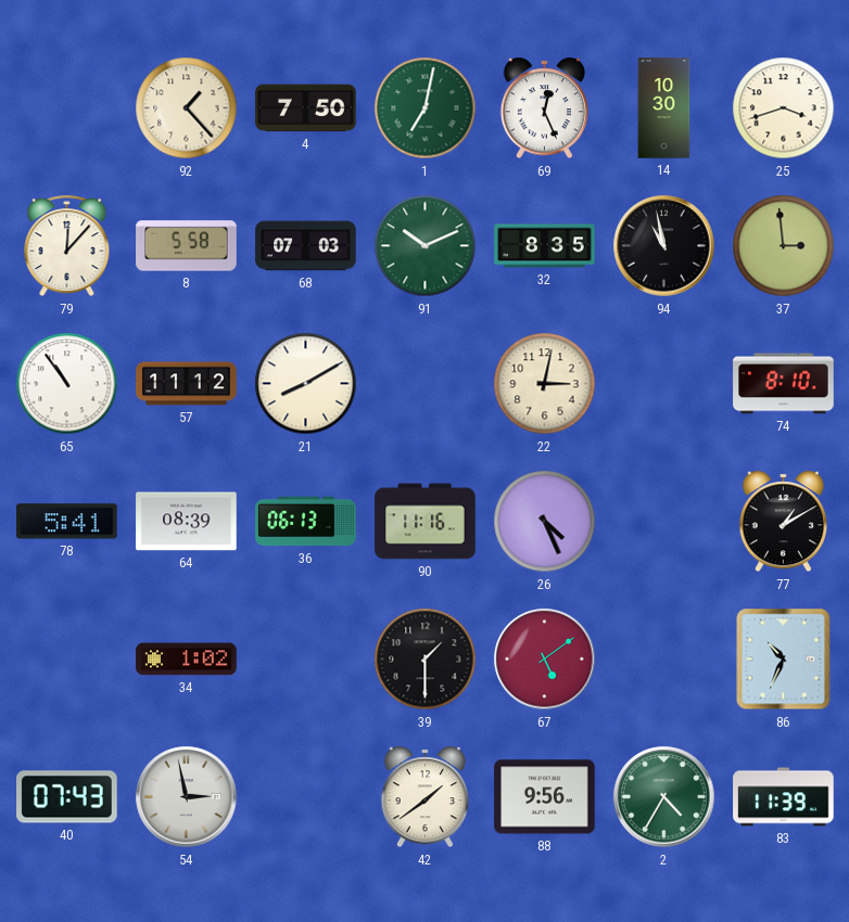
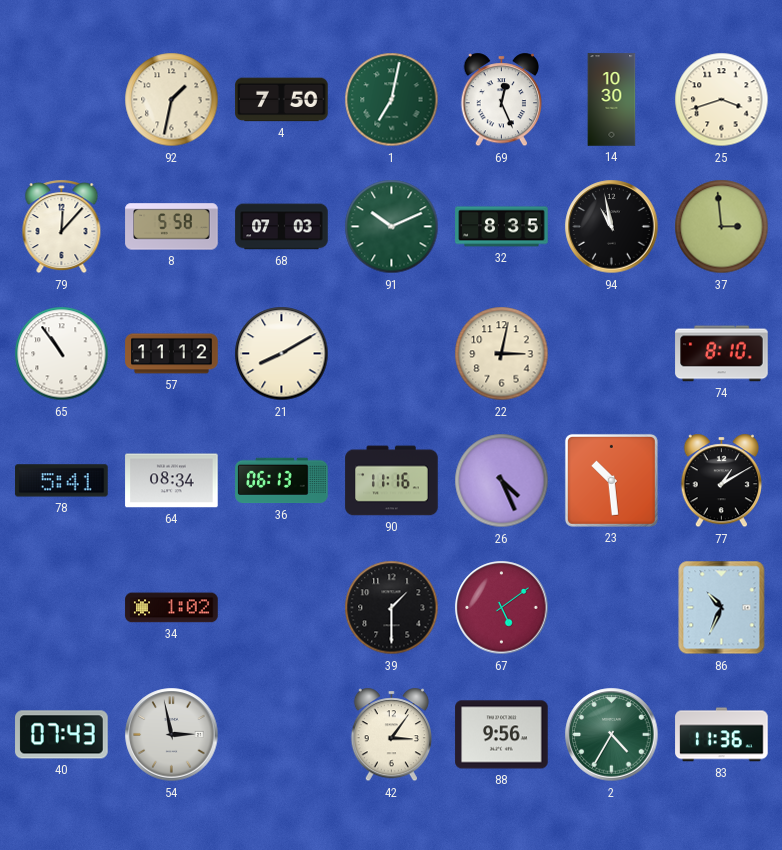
92: 1:23 -> 1:32
64: 08:39 -> 08:34
23: none -> 10:29
42: 1:39 -> 3:06
83: 11:39 -> 11:36
